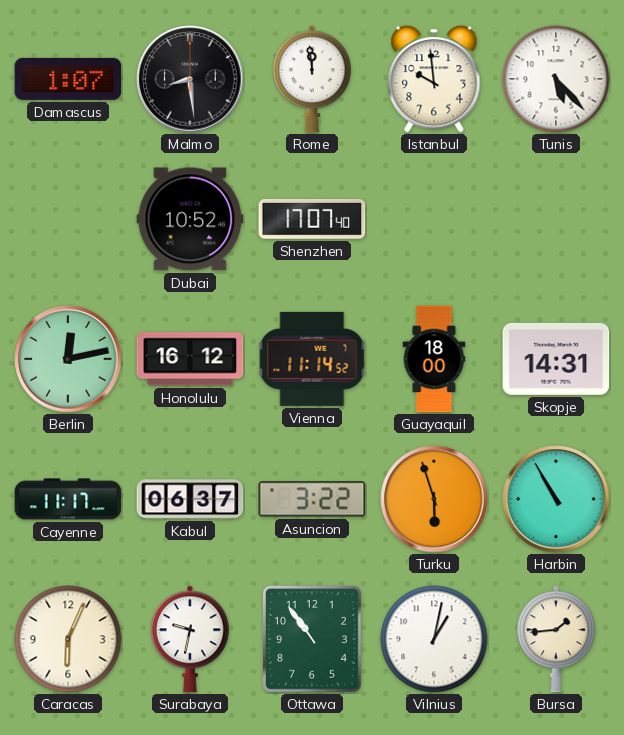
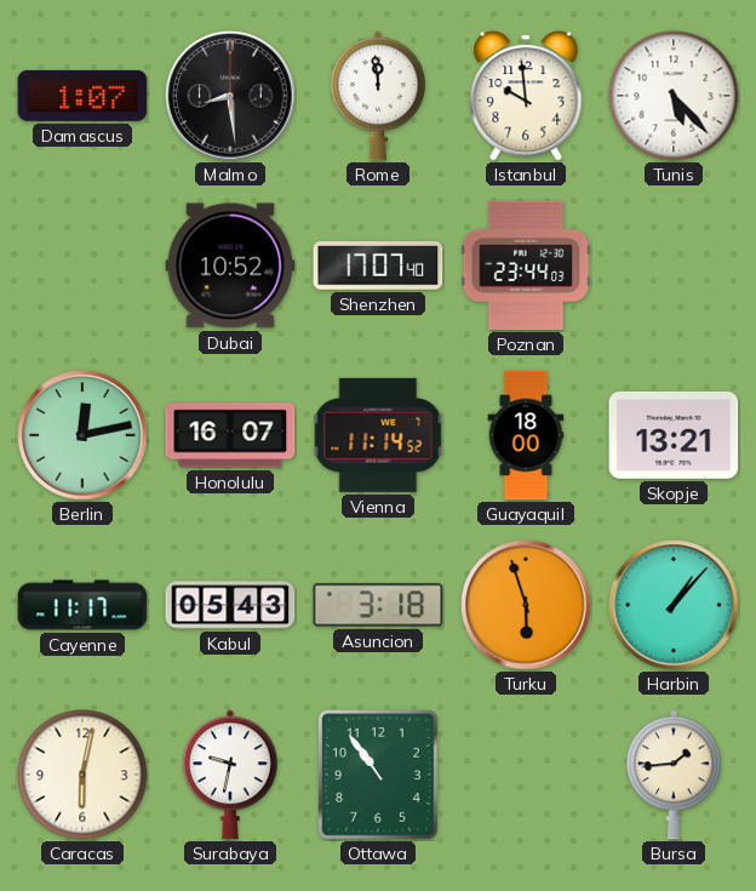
Poznan: none -> 23:44
Honolulu: 16:12 -> 16:07
Skopje: 14:31 -> 13:21
Kabul: 06:37 -> 05:43
Asuncion: 3:22 -> 3:18
Harbin: 10:55 -> 1:07
Caracas: 6:04 -> 6:02
Vilnius: 1:02 -> none
